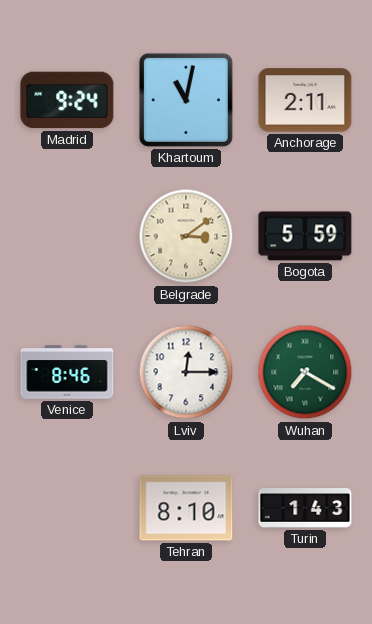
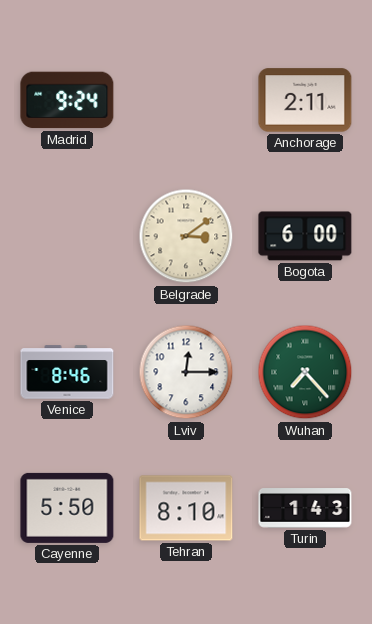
Khartoum: 11:02 -> none
Bogota: 5:59 -> 6:00
Wuhan: 7:20 -> 7:23
Cayenne: none -> 5:50
